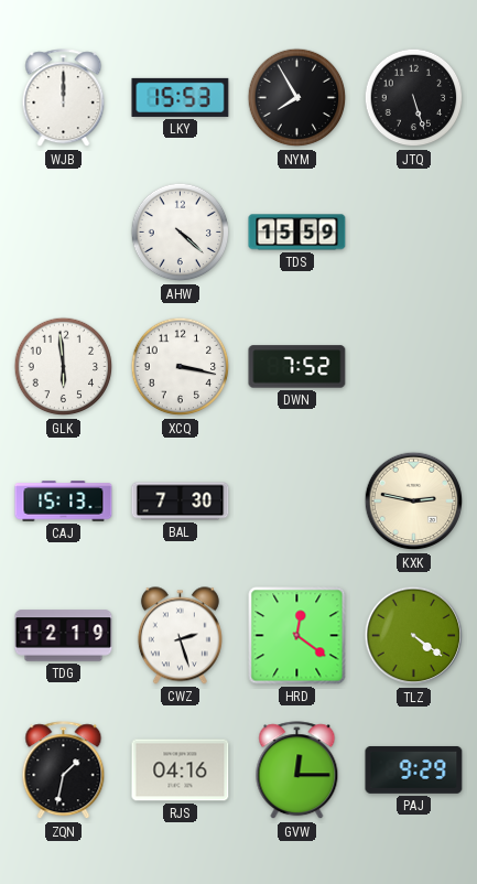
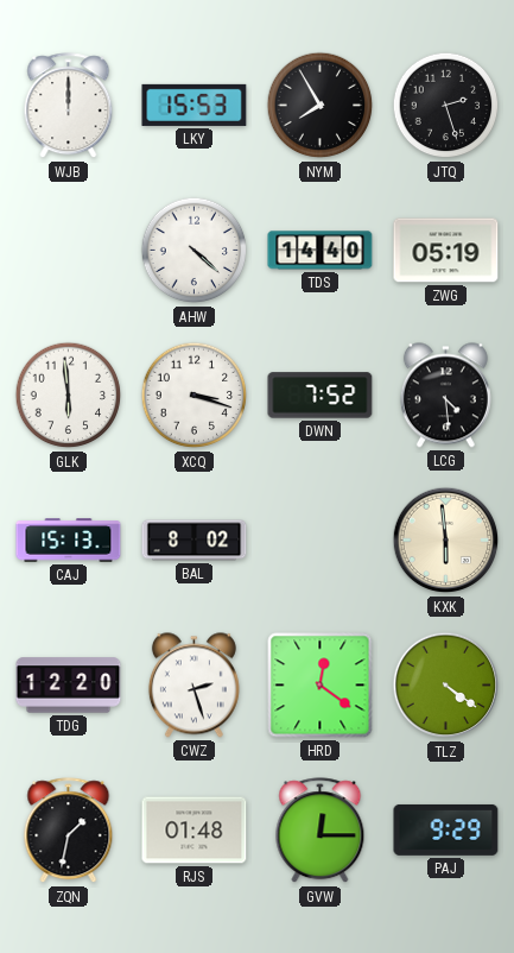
JTQ: 5:27 -> 2:27
TDS: 15:59 -> 14:40
ZWG: none -> 05:19
XCQ: 3:17 -> 3:18
LCG: none -> 4:29
BAL: 7:30 -> 8:02
KXK: 2:47 -> 5:59
TDG: 12:19 -> 12:20
RJS: 04:16 -> 01:48
